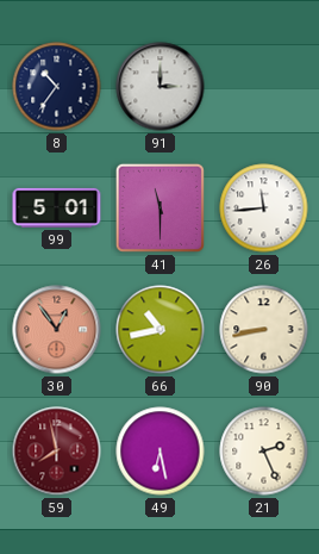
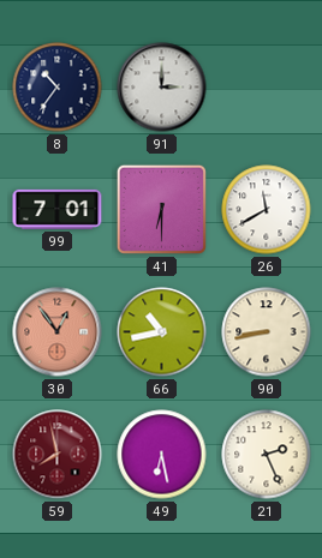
99: 5:01 -> 7:01
41: 11:30 -> 6:30
26: 11:44 -> 11:40
